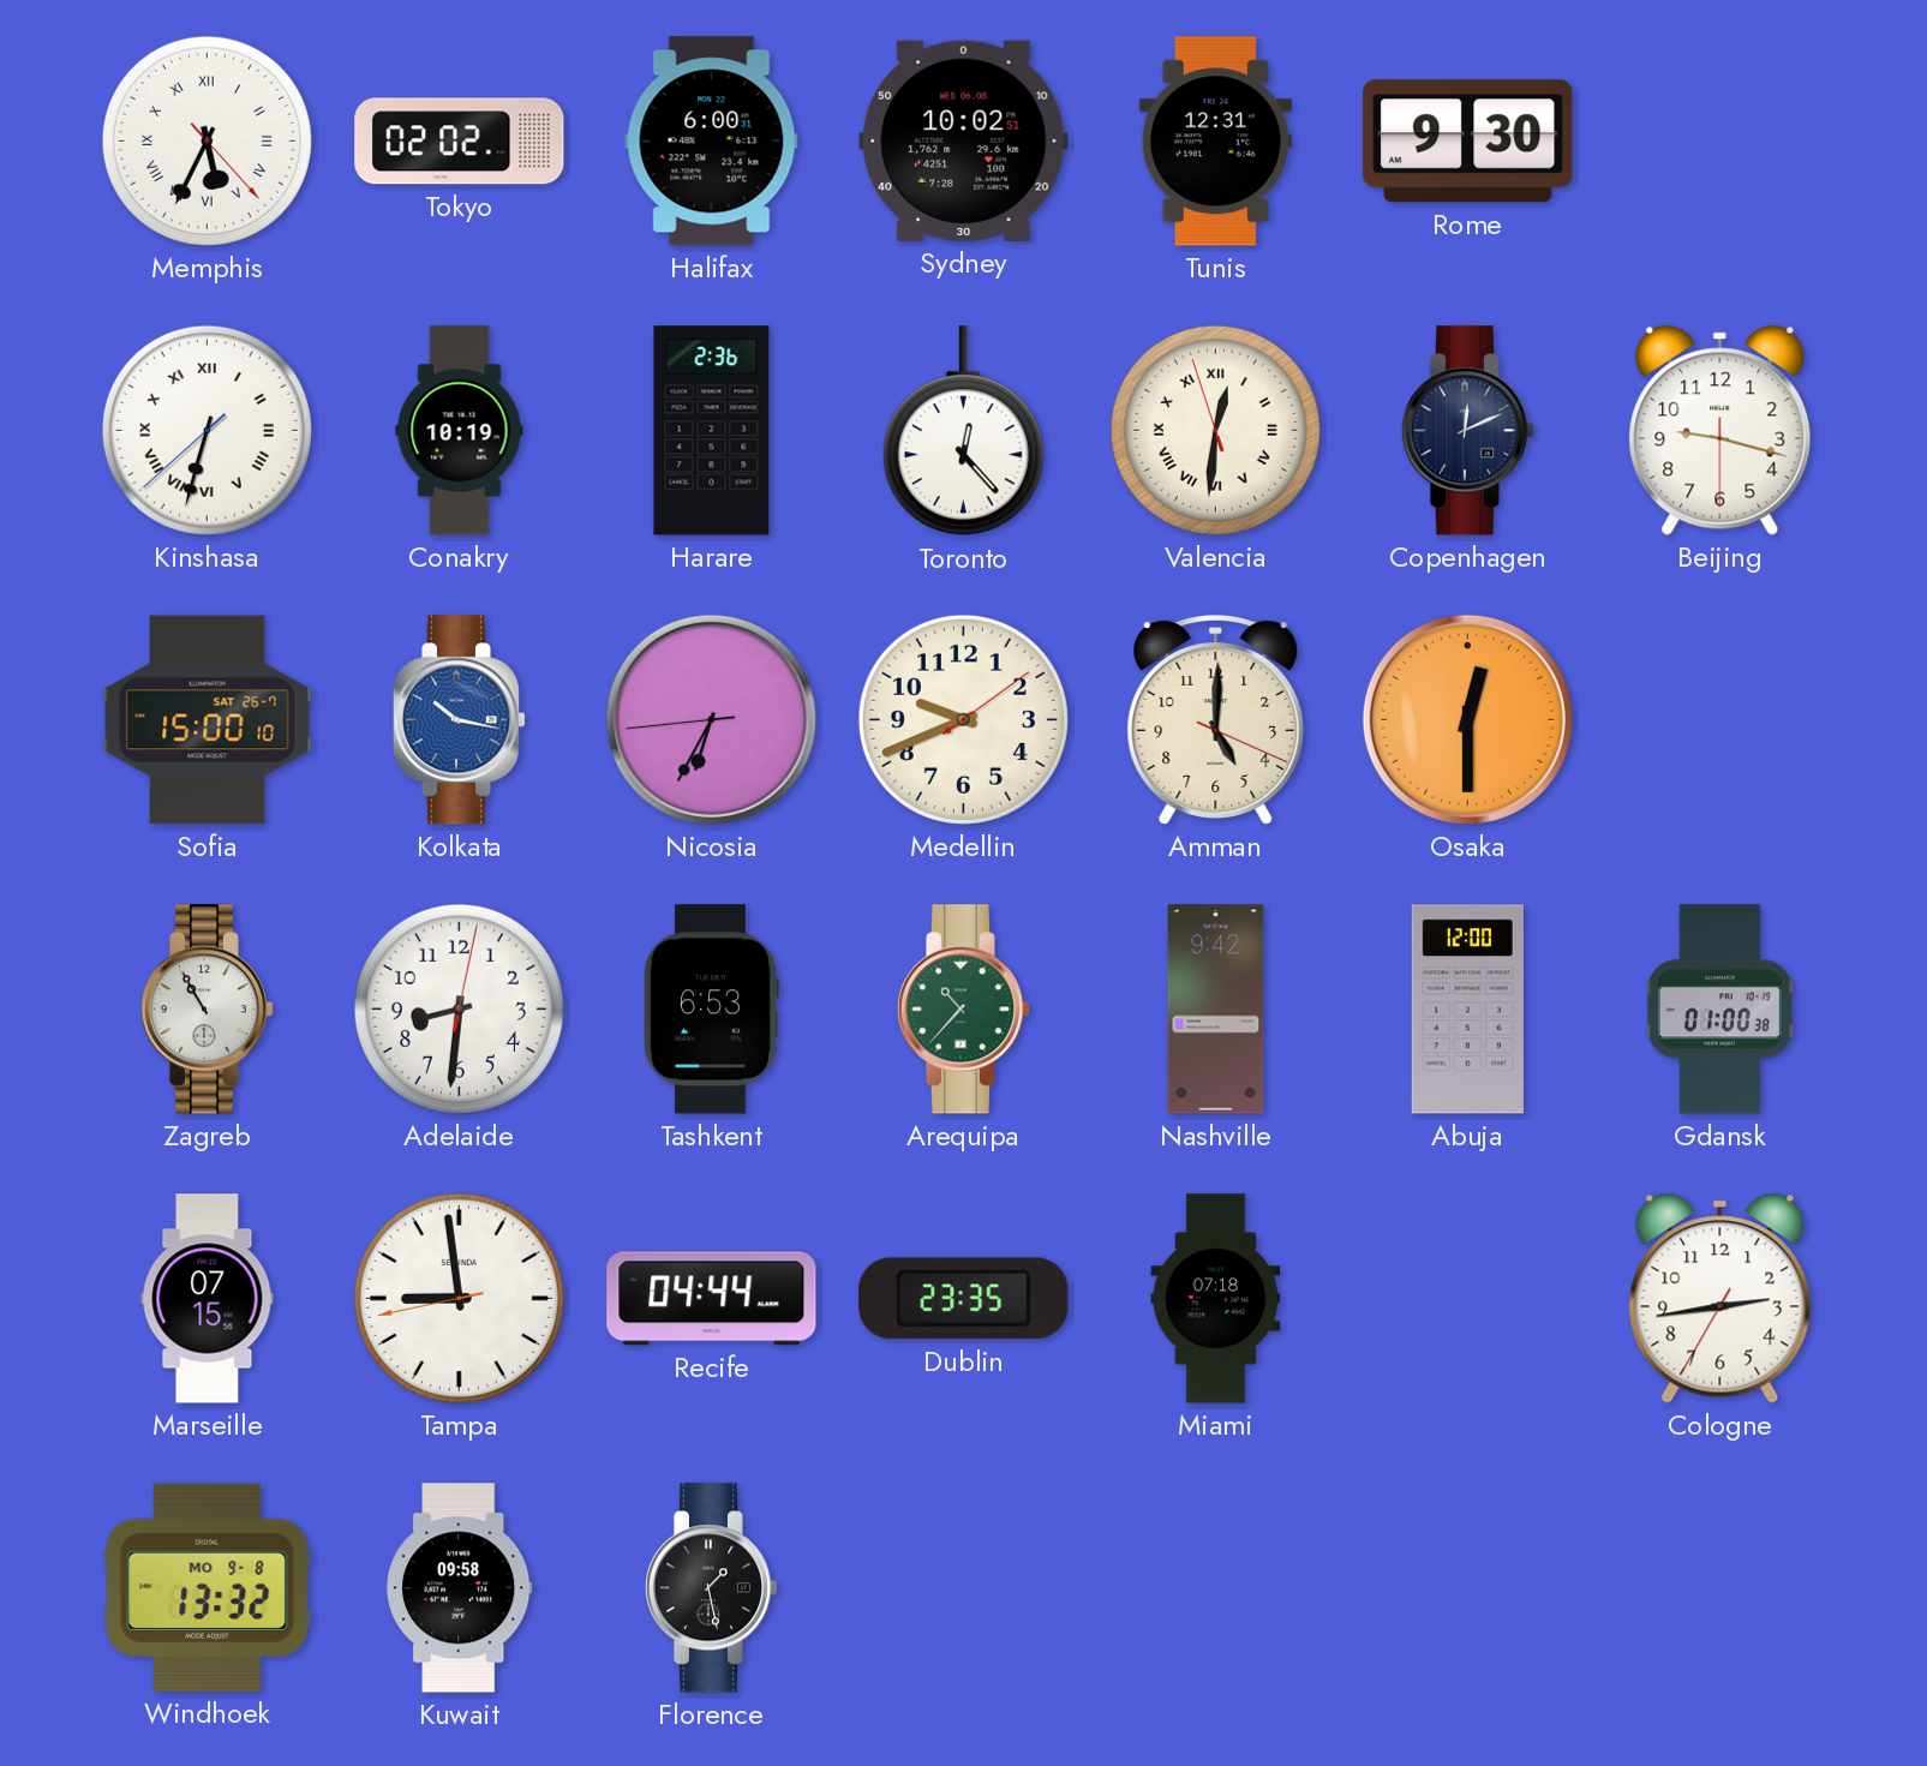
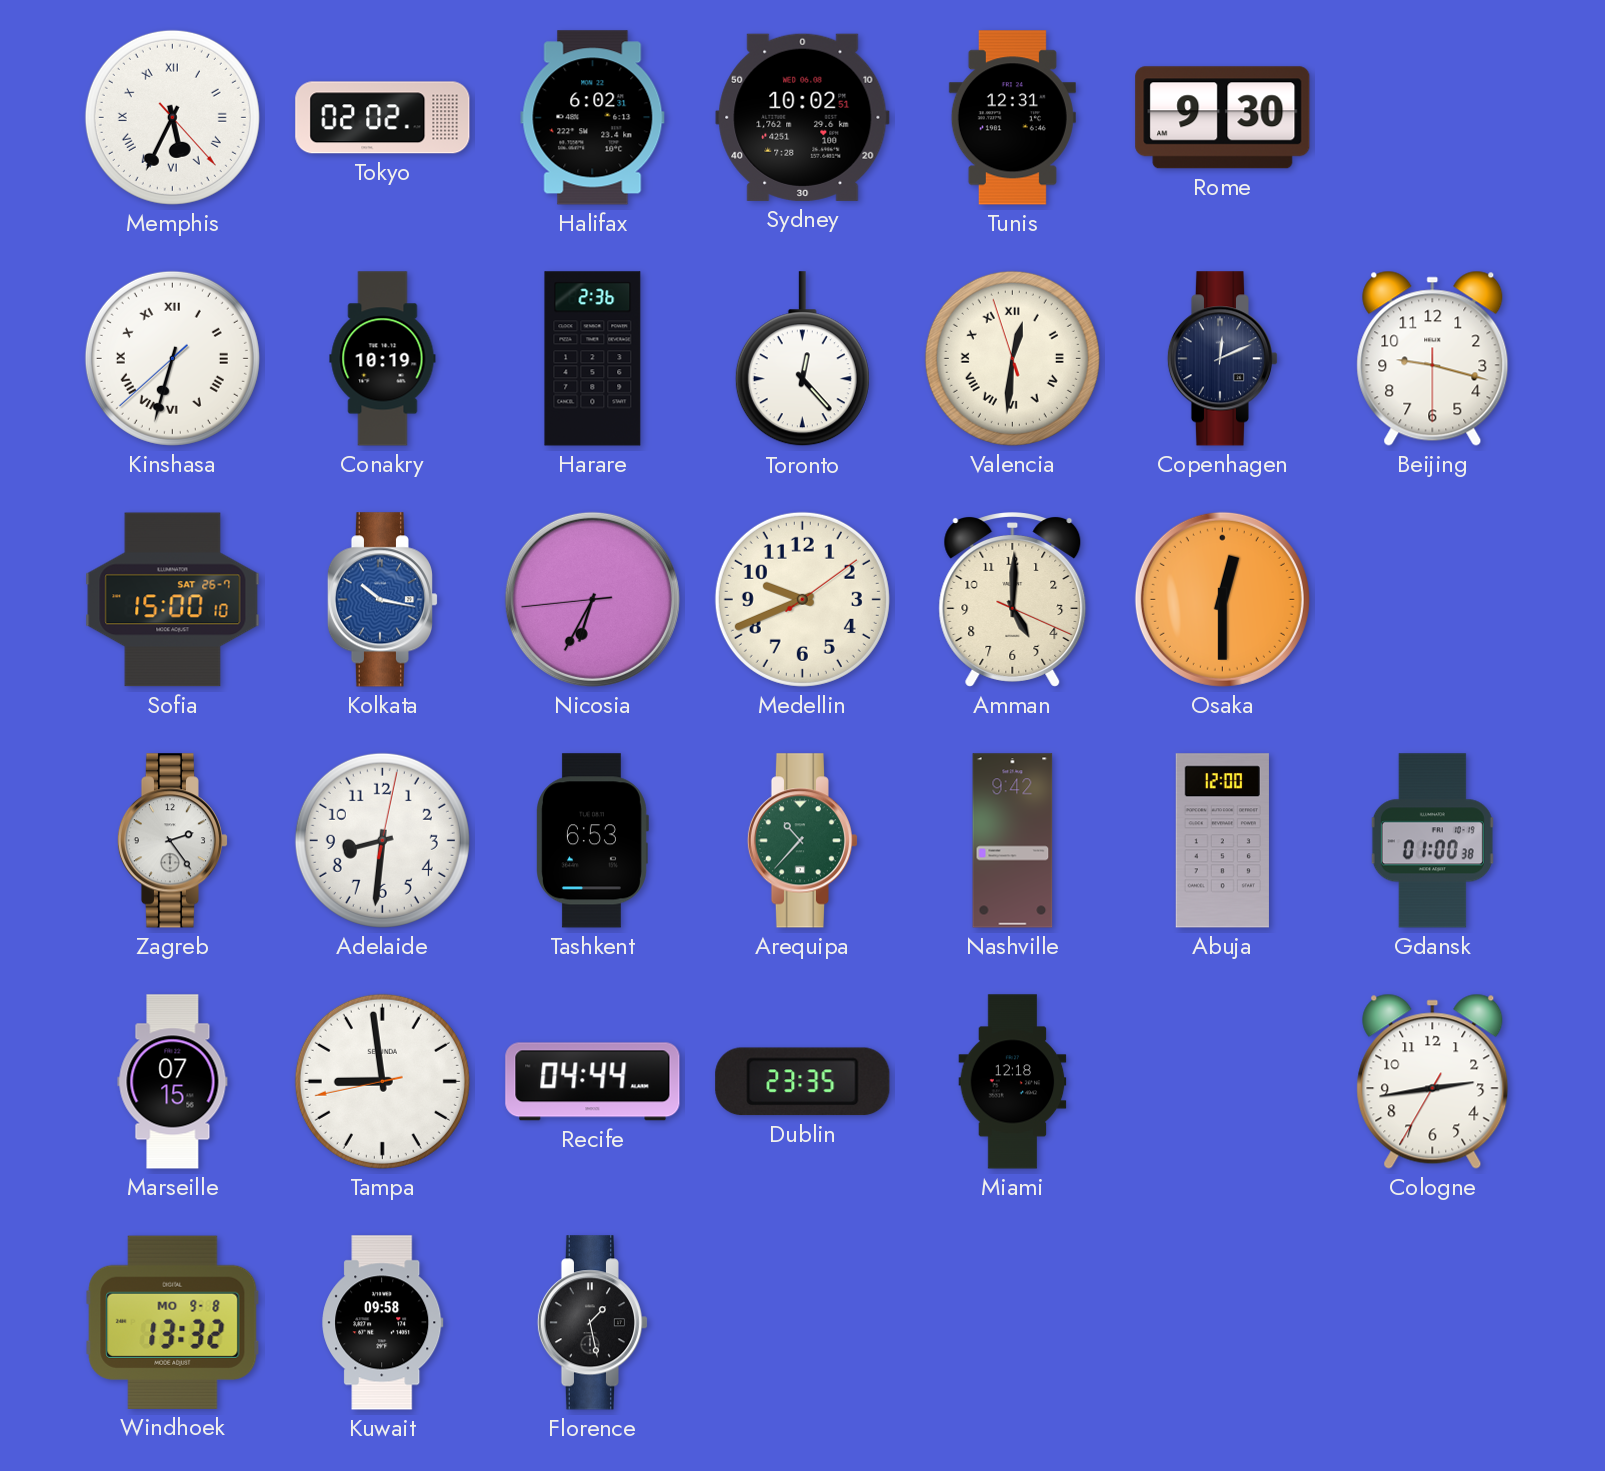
Halifax: 6:00 -> 6:02
Zagreb: 10:55 -> 2:24
Miami: 07:18 -> 12:18
